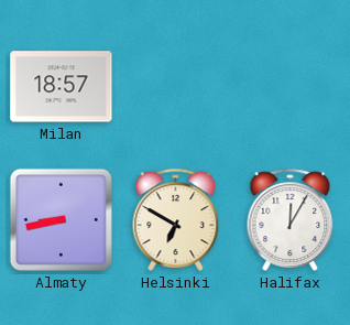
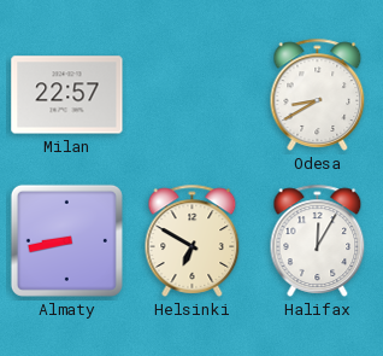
Milan: 18:57 -> 22:57
Odesa: none -> 8:40
